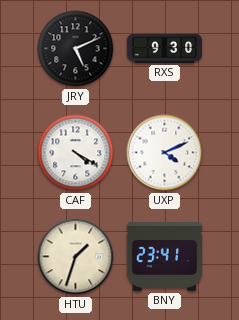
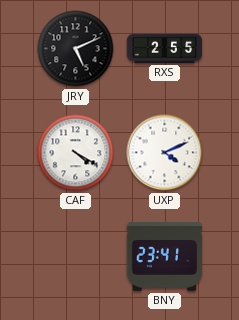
RXS: 9:30 -> 2:55
HTU: 1:33 -> none
